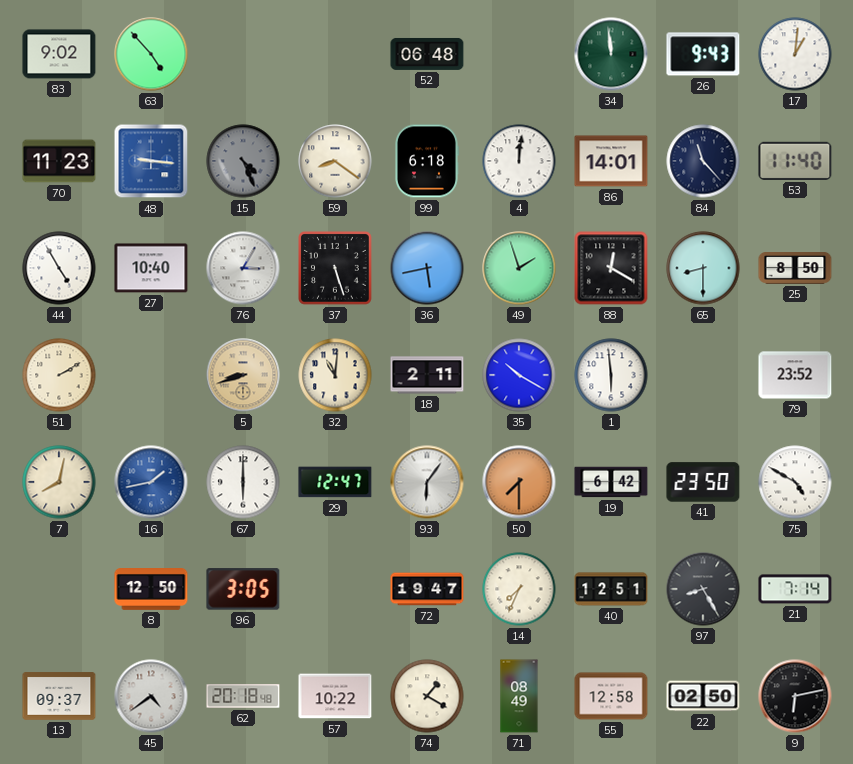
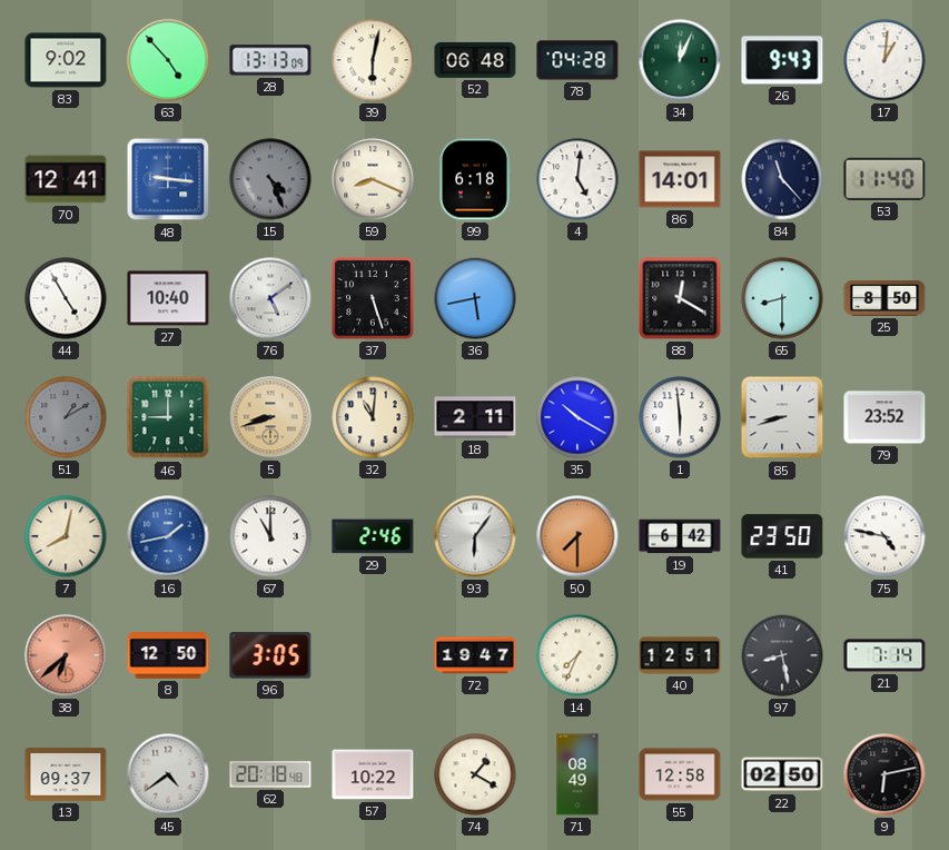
28: none -> 13:13
39: none -> 6:02
78: none -> 04:28
34: 11:59 -> 12:04
70: 11:23 -> 12:41
59: 8:21 -> 8:19
4: 12:01 -> 5:01
76: 3:05 -> 5:09
49: 1:57 -> none
51: 2:10 -> 1:10
51 dial: cream -> grey
46: none -> 9:00
85: none -> 8:42
67: 6:00 -> 11:00
29: 12:47 -> 2:46
75: 4:50 -> 4:47
38: none -> 6:38
97: 8:25 -> 8:28
